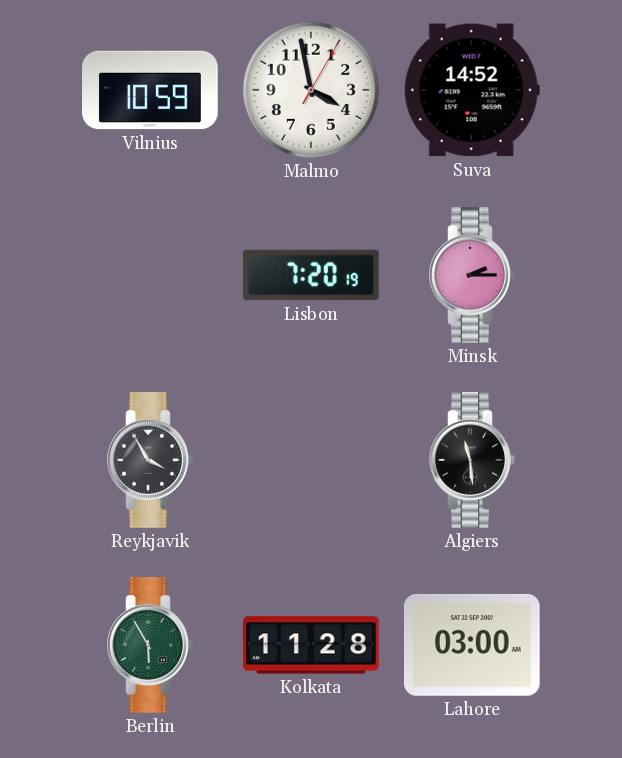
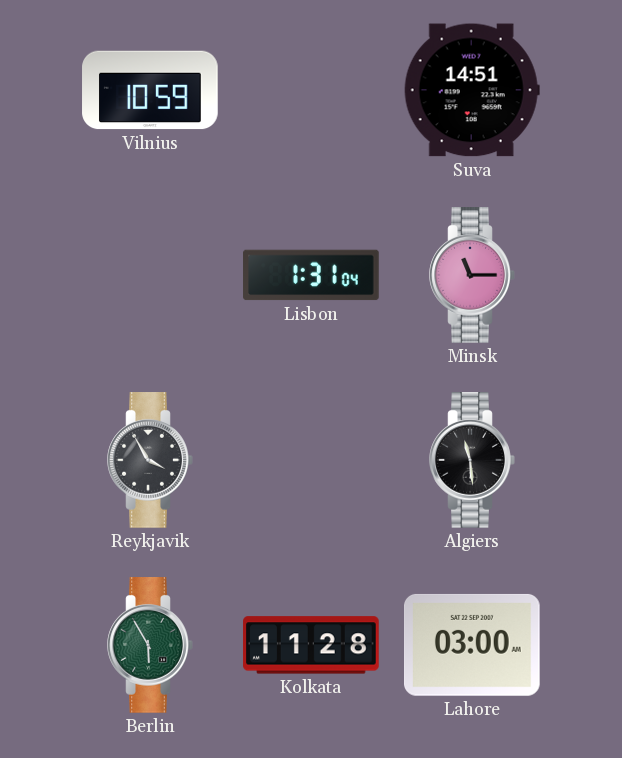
Malmo: 3:58 -> none
Suva: 14:52 -> 14:51
Lisbon: 7:20 -> 1:31
Minsk: 2:15 -> 11:15
